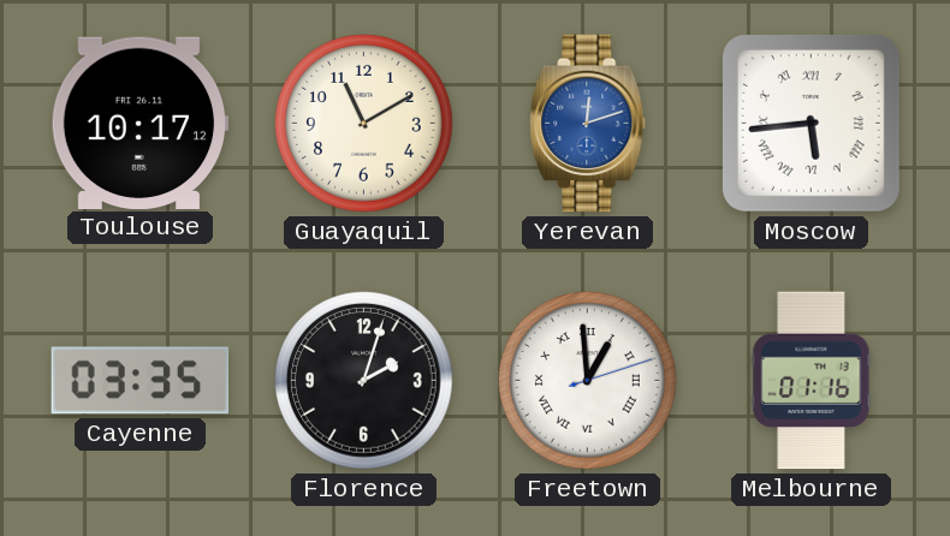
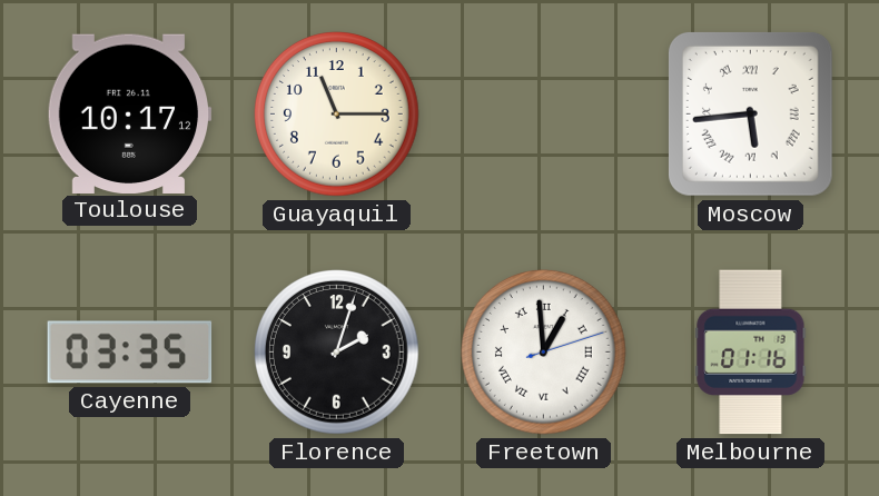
Guayaquil: 11:10 -> 11:15
Yerevan: 12:12 -> none
